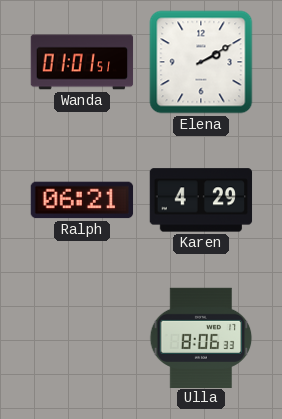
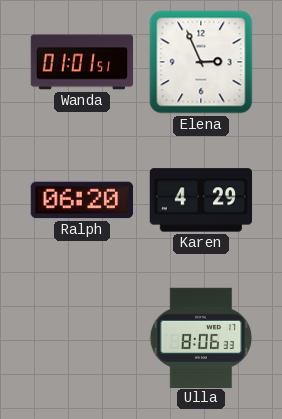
Elena: 2:10 -> 2:56
Ralph: 06:21 -> 06:20
